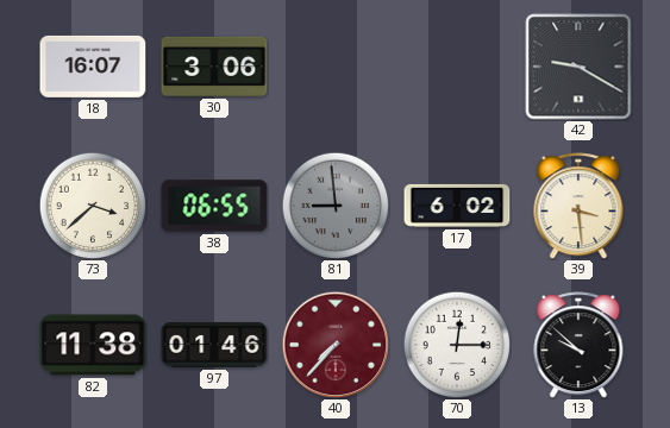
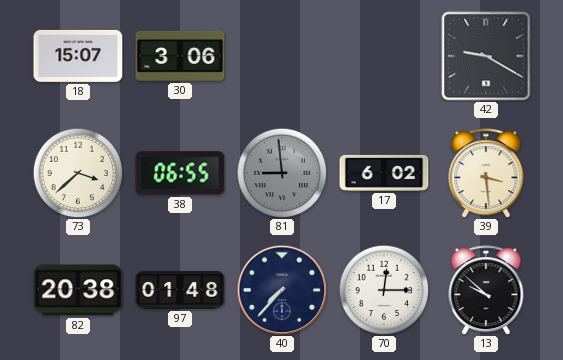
18: 16:07 -> 15:07
82: 11:38 -> 20:38
97: 01:46 -> 01:48
40 dial: burgundy -> navy
